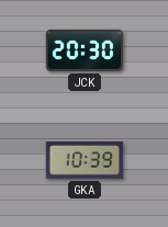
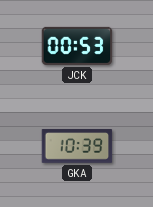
JCK: 20:30 -> 00:53
